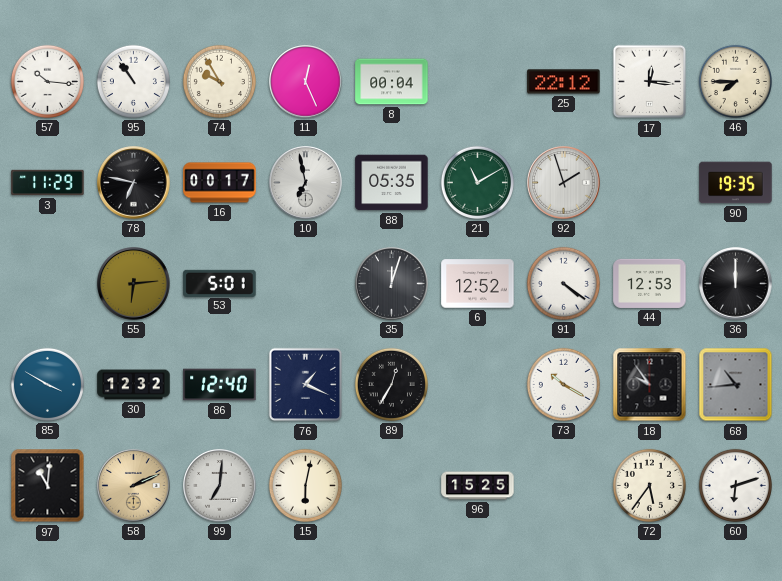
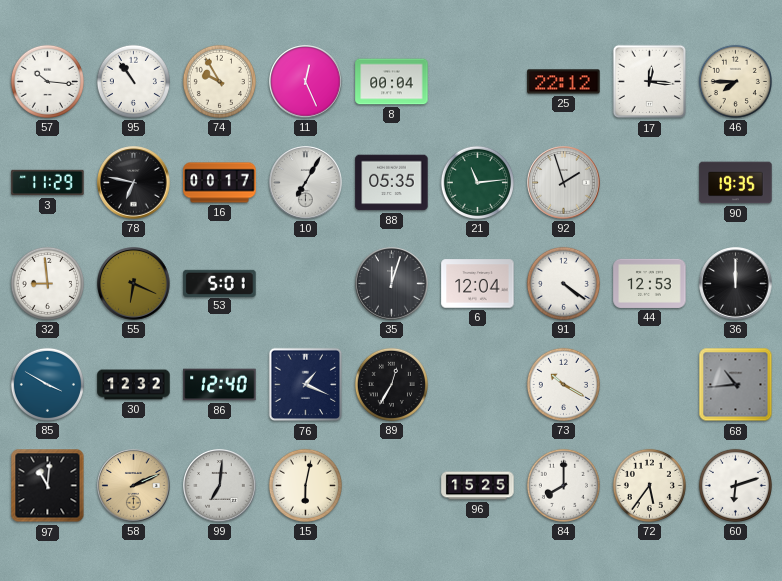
10: 6:58 -> 7:05
21: 11:10 -> 11:14
32: none -> 8:59
55: 6:14 -> 6:19
6: 12:52 -> 12:04
18: 9:54 -> none
84: none -> 8:00
